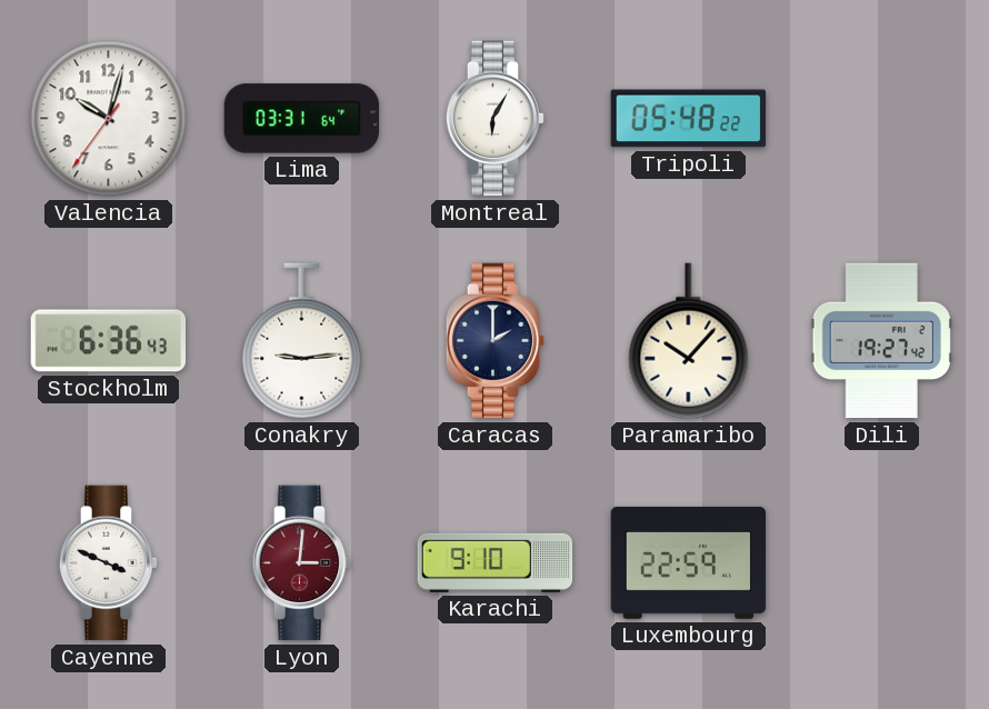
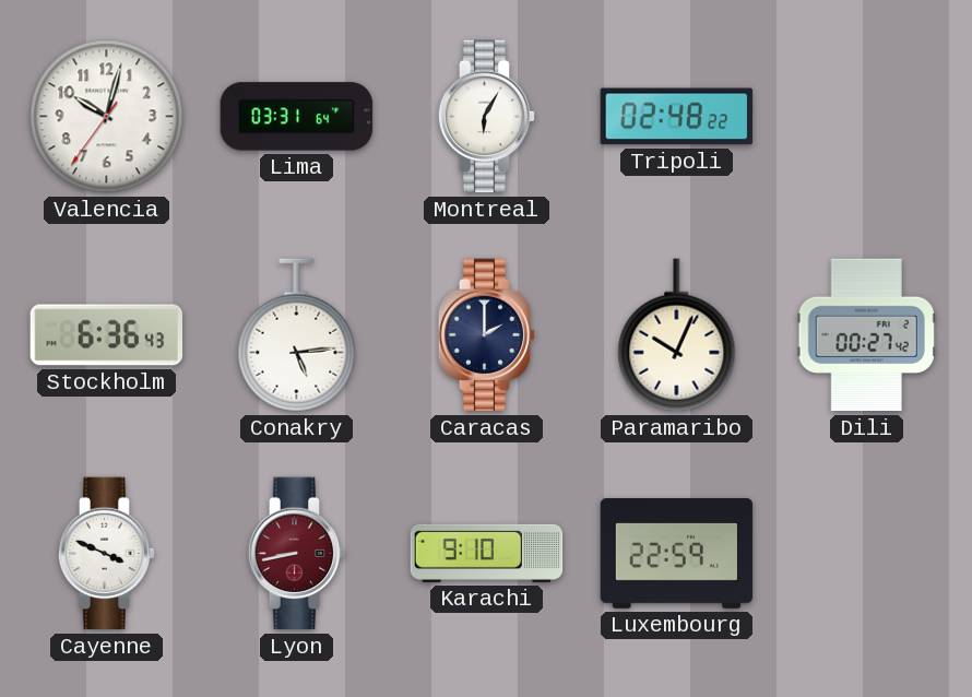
Tripoli: 05:48 -> 02:48
Conakry: 9:14 -> 5:14
Paramaribo: 10:07 -> 10:04
Dili: 19:27 -> 00:27
Lyon: 3:01 -> 8:43
